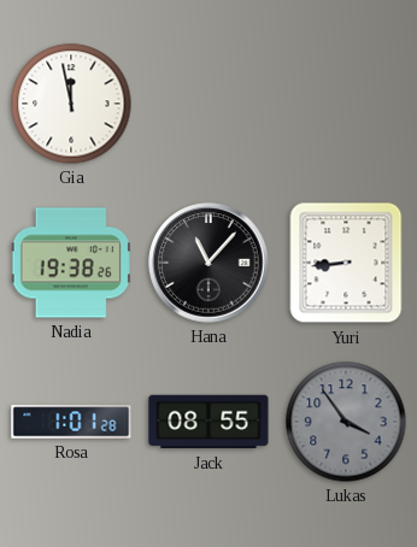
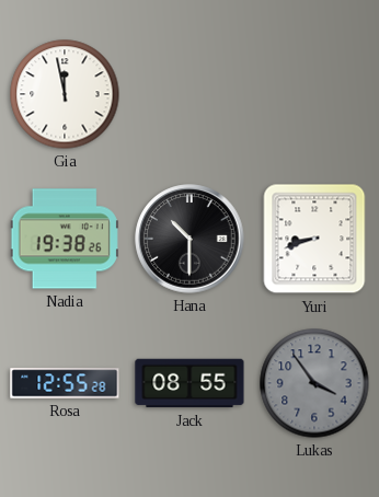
Hana: 11:07 -> 10:30
Yuri: 8:44 -> 8:42
Rosa: 1:01 -> 12:55
